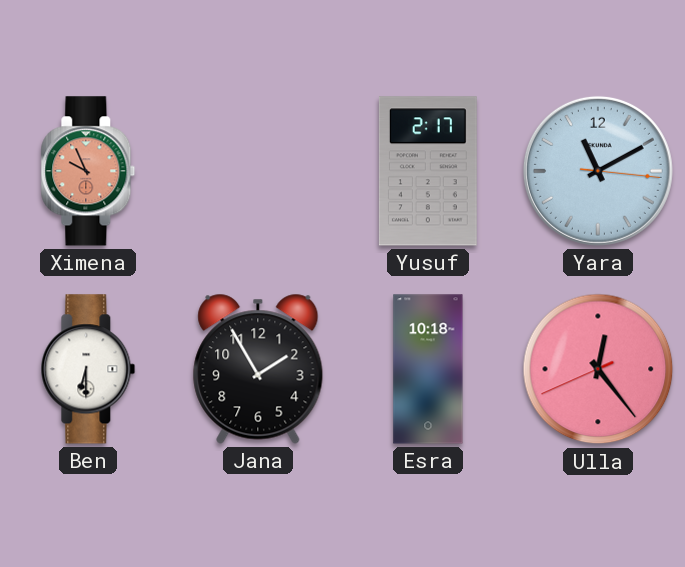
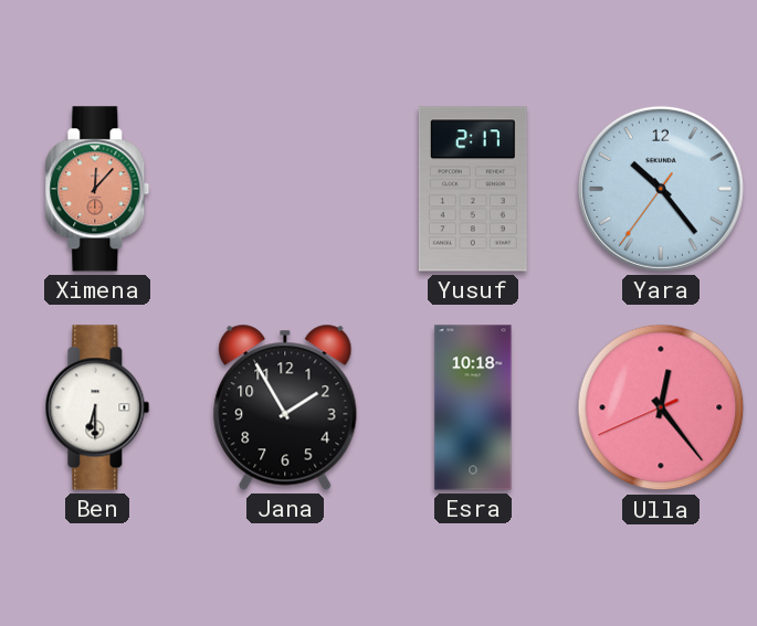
Ximena: 9:56 -> 12:07
Yara: 11:10 -> 10:23
